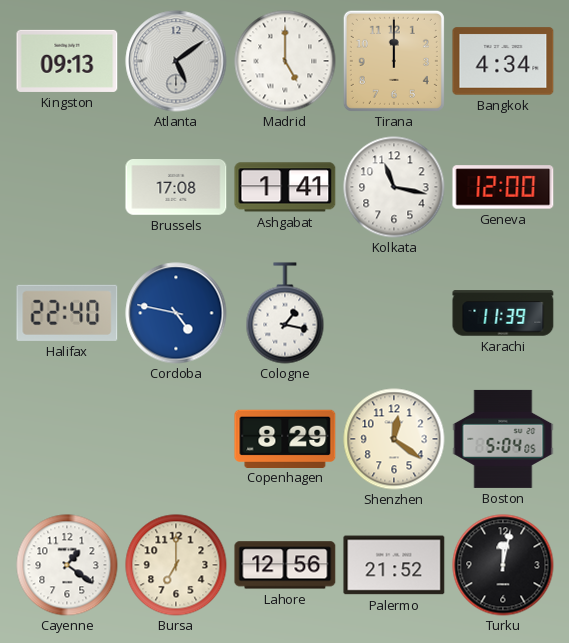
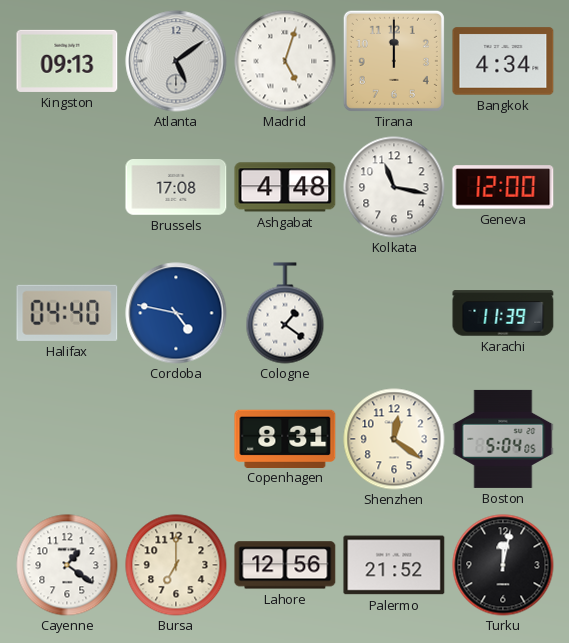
Madrid: 5:00 -> 5:03
Ashgabat: 1:41 -> 4:48
Halifax: 22:40 -> 04:40
Cologne: 1:17 -> 1:21
Copenhagen: 8:29 -> 8:31
